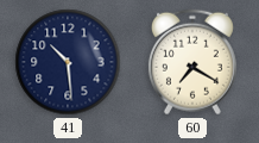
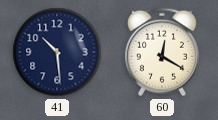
60: 7:20 -> 12:20
